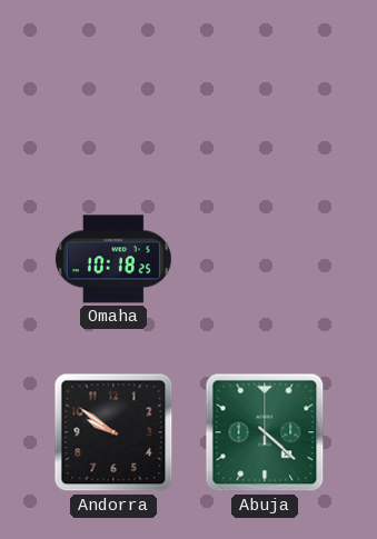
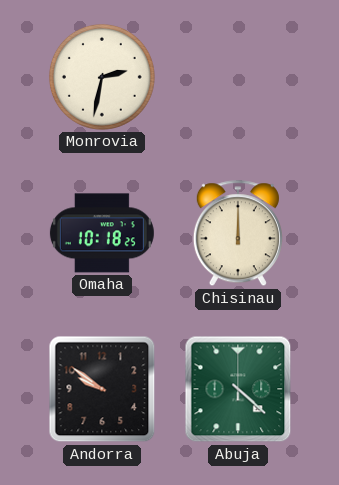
Monrovia: none -> 2:32
Chisinau: none -> 12:00
